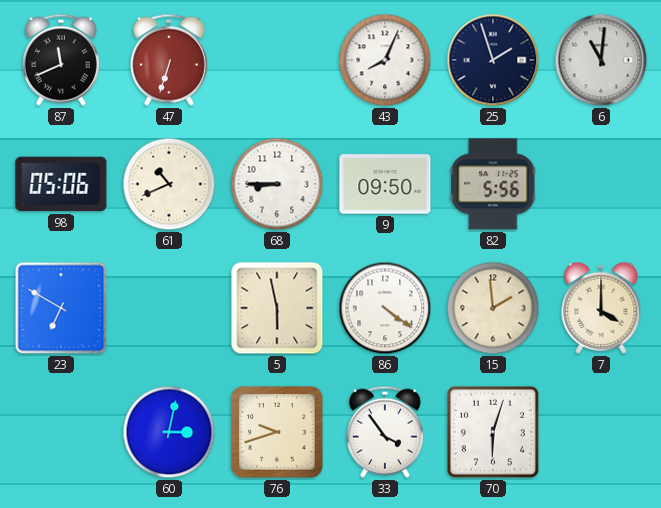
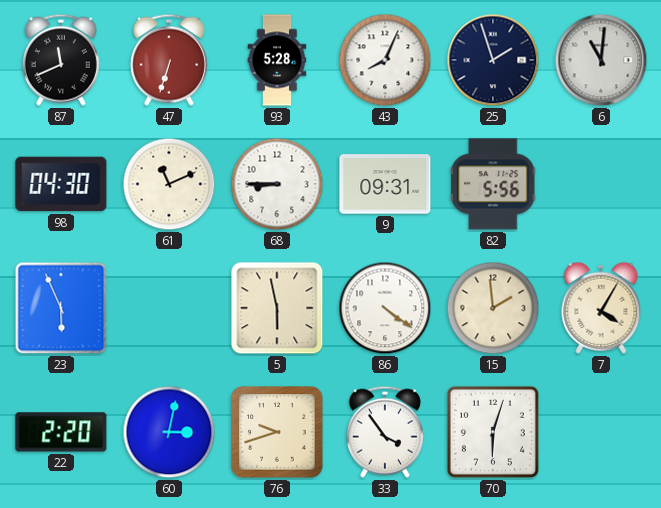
93: none -> 5:28
98: 05:06 -> 04:30
61: 10:41 -> 11:11
9: 09:50 -> 09:31
23: 6:50 -> 5:56
7: 4:00 -> 4:05
22: none -> 2:20
